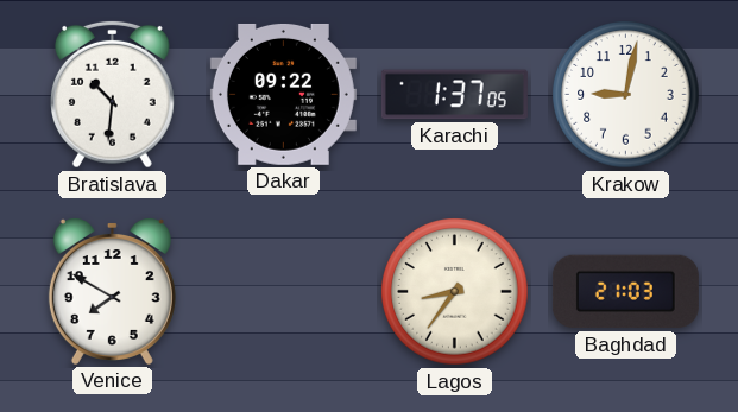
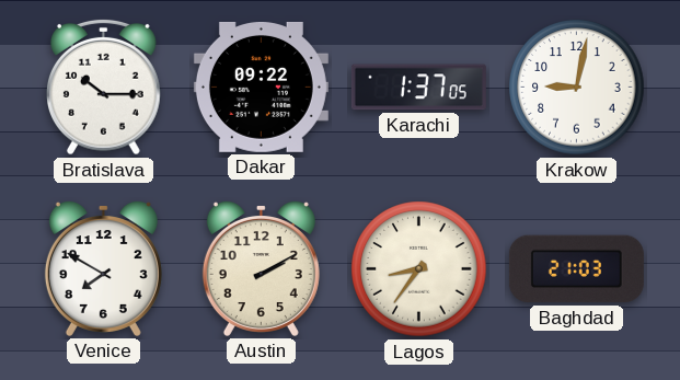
Bratislava: 10:31 -> 10:15
Austin: none -> 2:10
